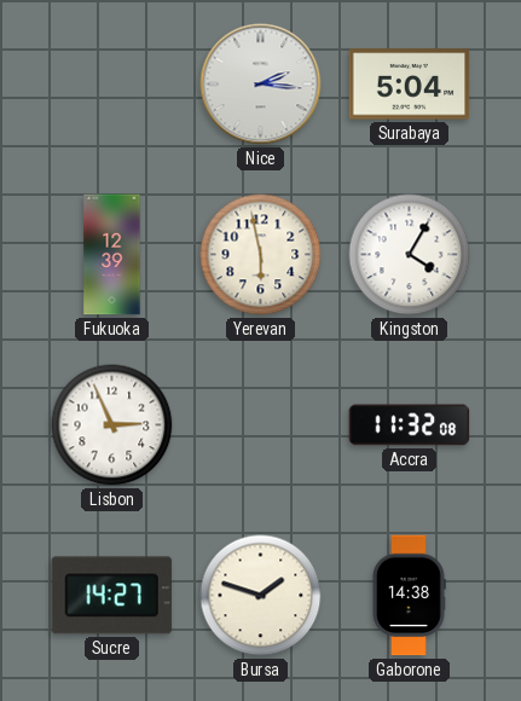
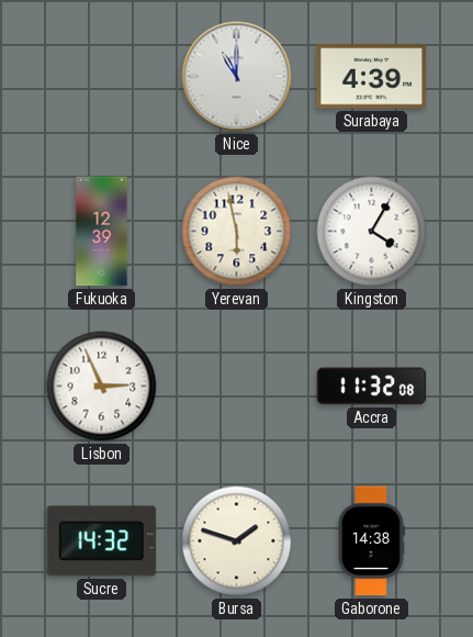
Nice: 2:16 -> 11:00
Surabaya: 5:04 -> 4:39
Sucre: 14:27 -> 14:32
